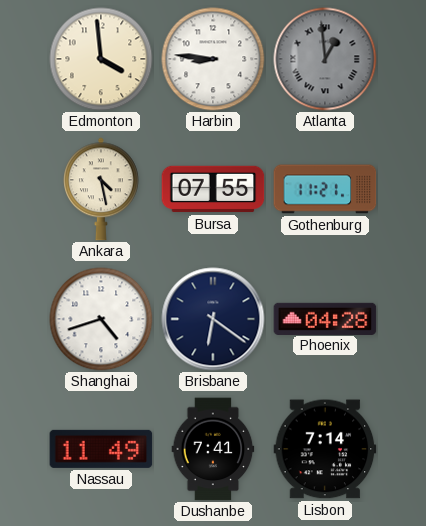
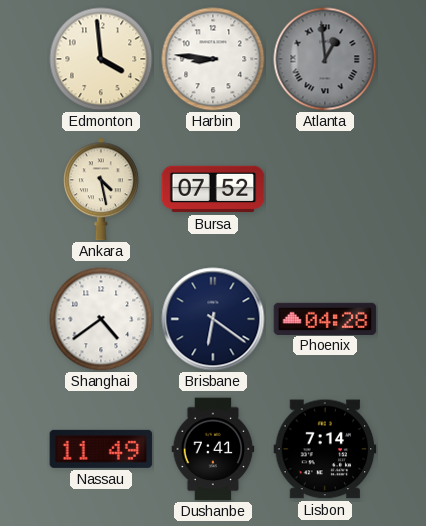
Bursa: 07:55 -> 07:52
Gothenburg: 11:21 -> none
Shanghai: 4:42 -> 4:39
